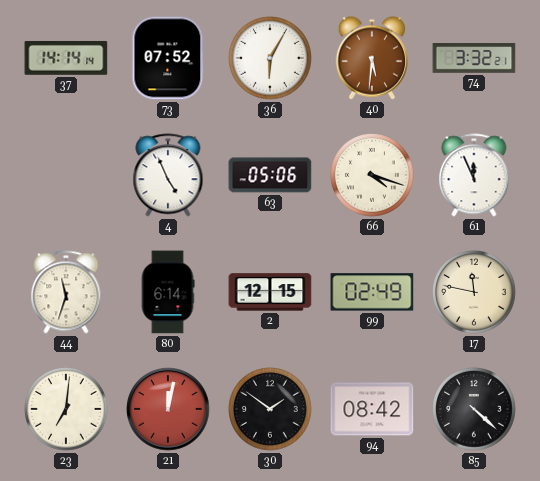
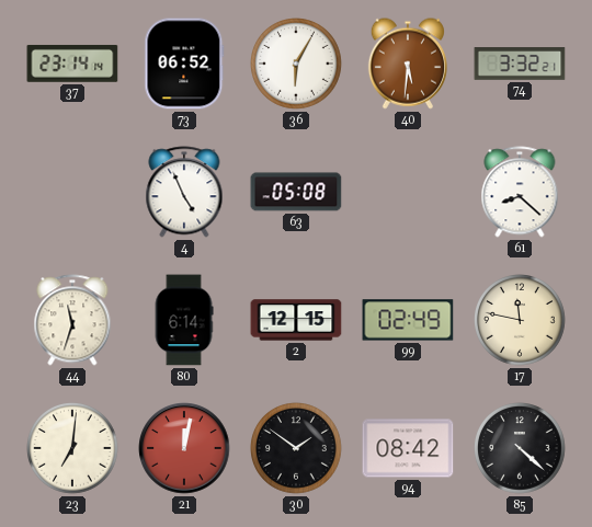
37: 14:14 -> 23:14
73: 07:52 -> 06:52
63: 05:06 -> 05:08
66: 4:18 -> none
61: 11:56 -> 8:22
